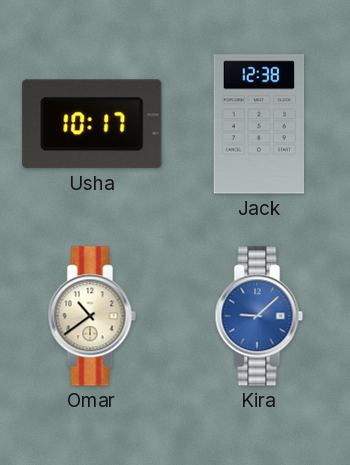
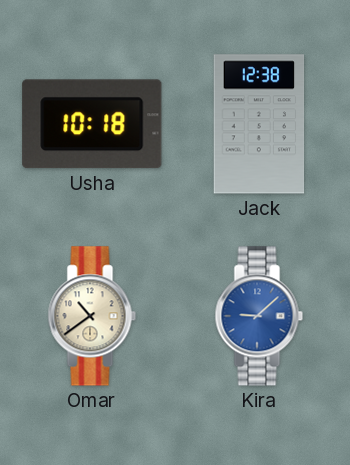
Usha: 10:17 -> 10:18
